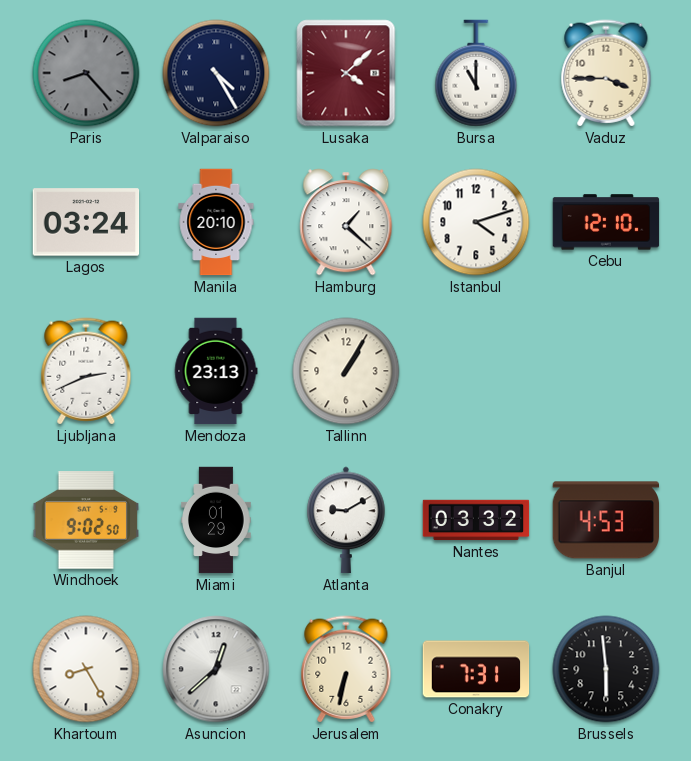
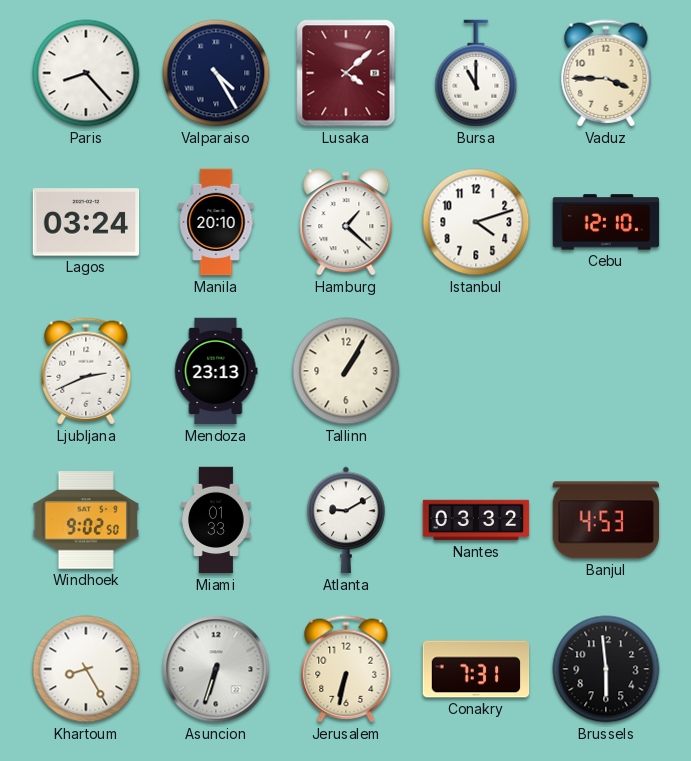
Paris dial: grey -> white
Miami: 01:29 -> 01:33
Asuncion: 12:38 -> 6:33
